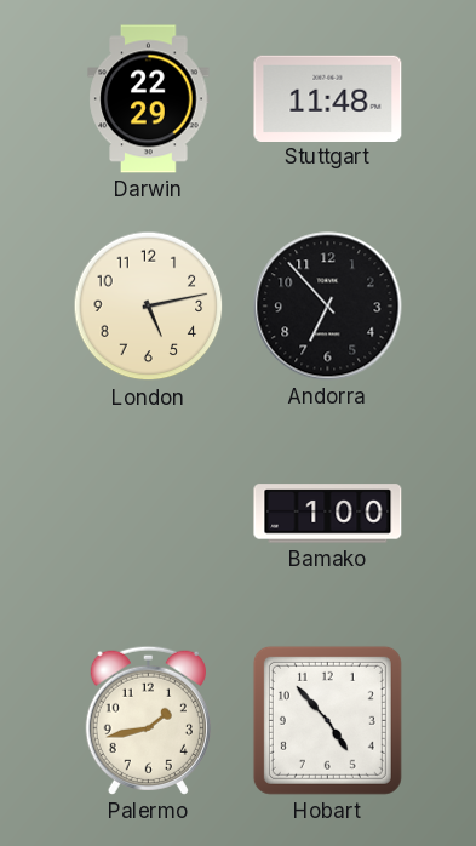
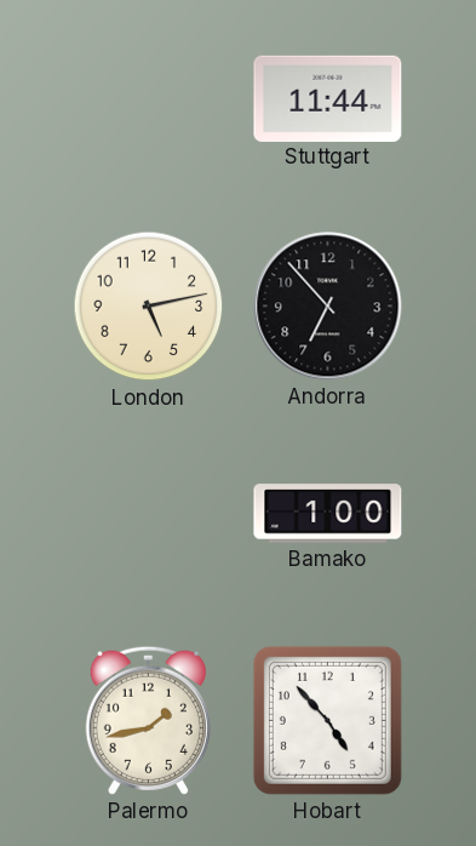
Darwin: 22:29 -> none
Stuttgart: 11:48 -> 11:44
